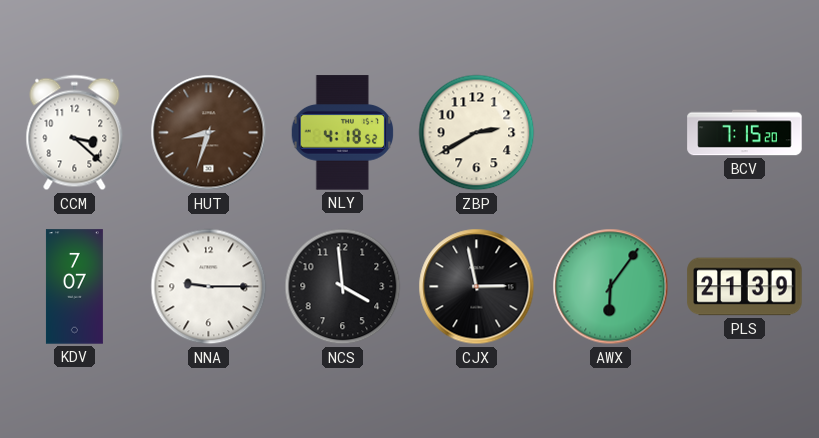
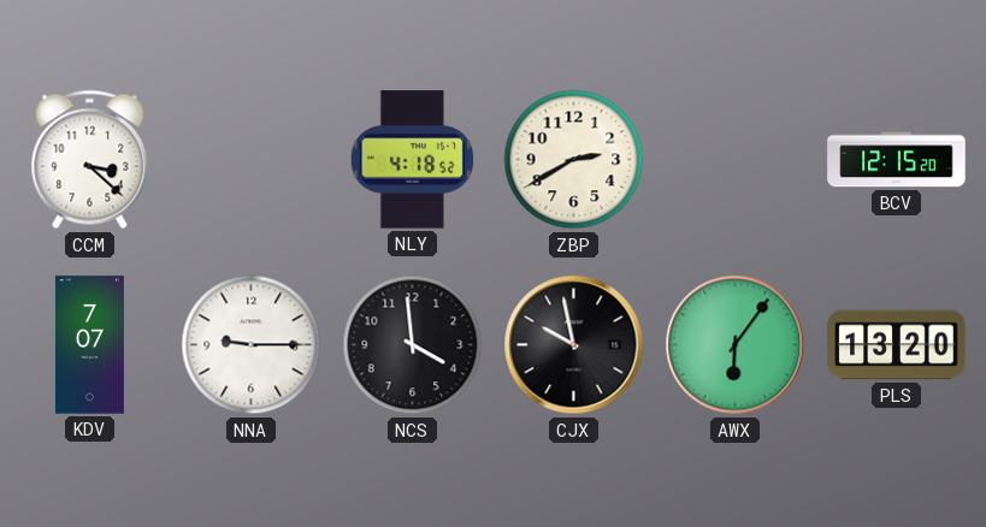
HUT: 8:33 -> none
BCV: 7:15 -> 12:15
CJX: 2:58 -> 9:58
PLS: 21:39 -> 13:20
